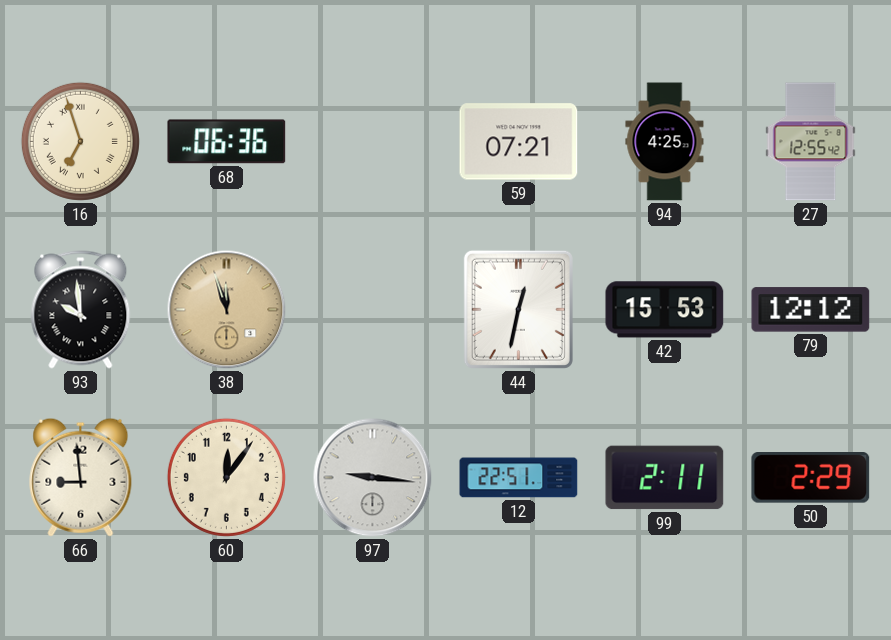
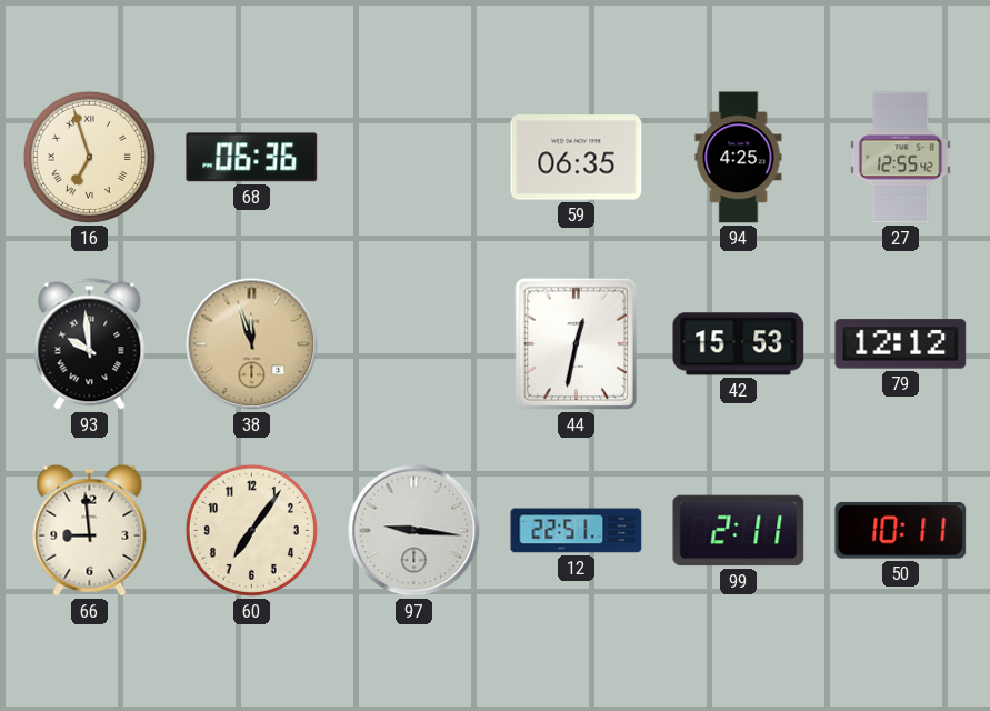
59: 07:21 -> 06:35
60: 12:06 -> 7:06
50: 2:29 -> 10:11
